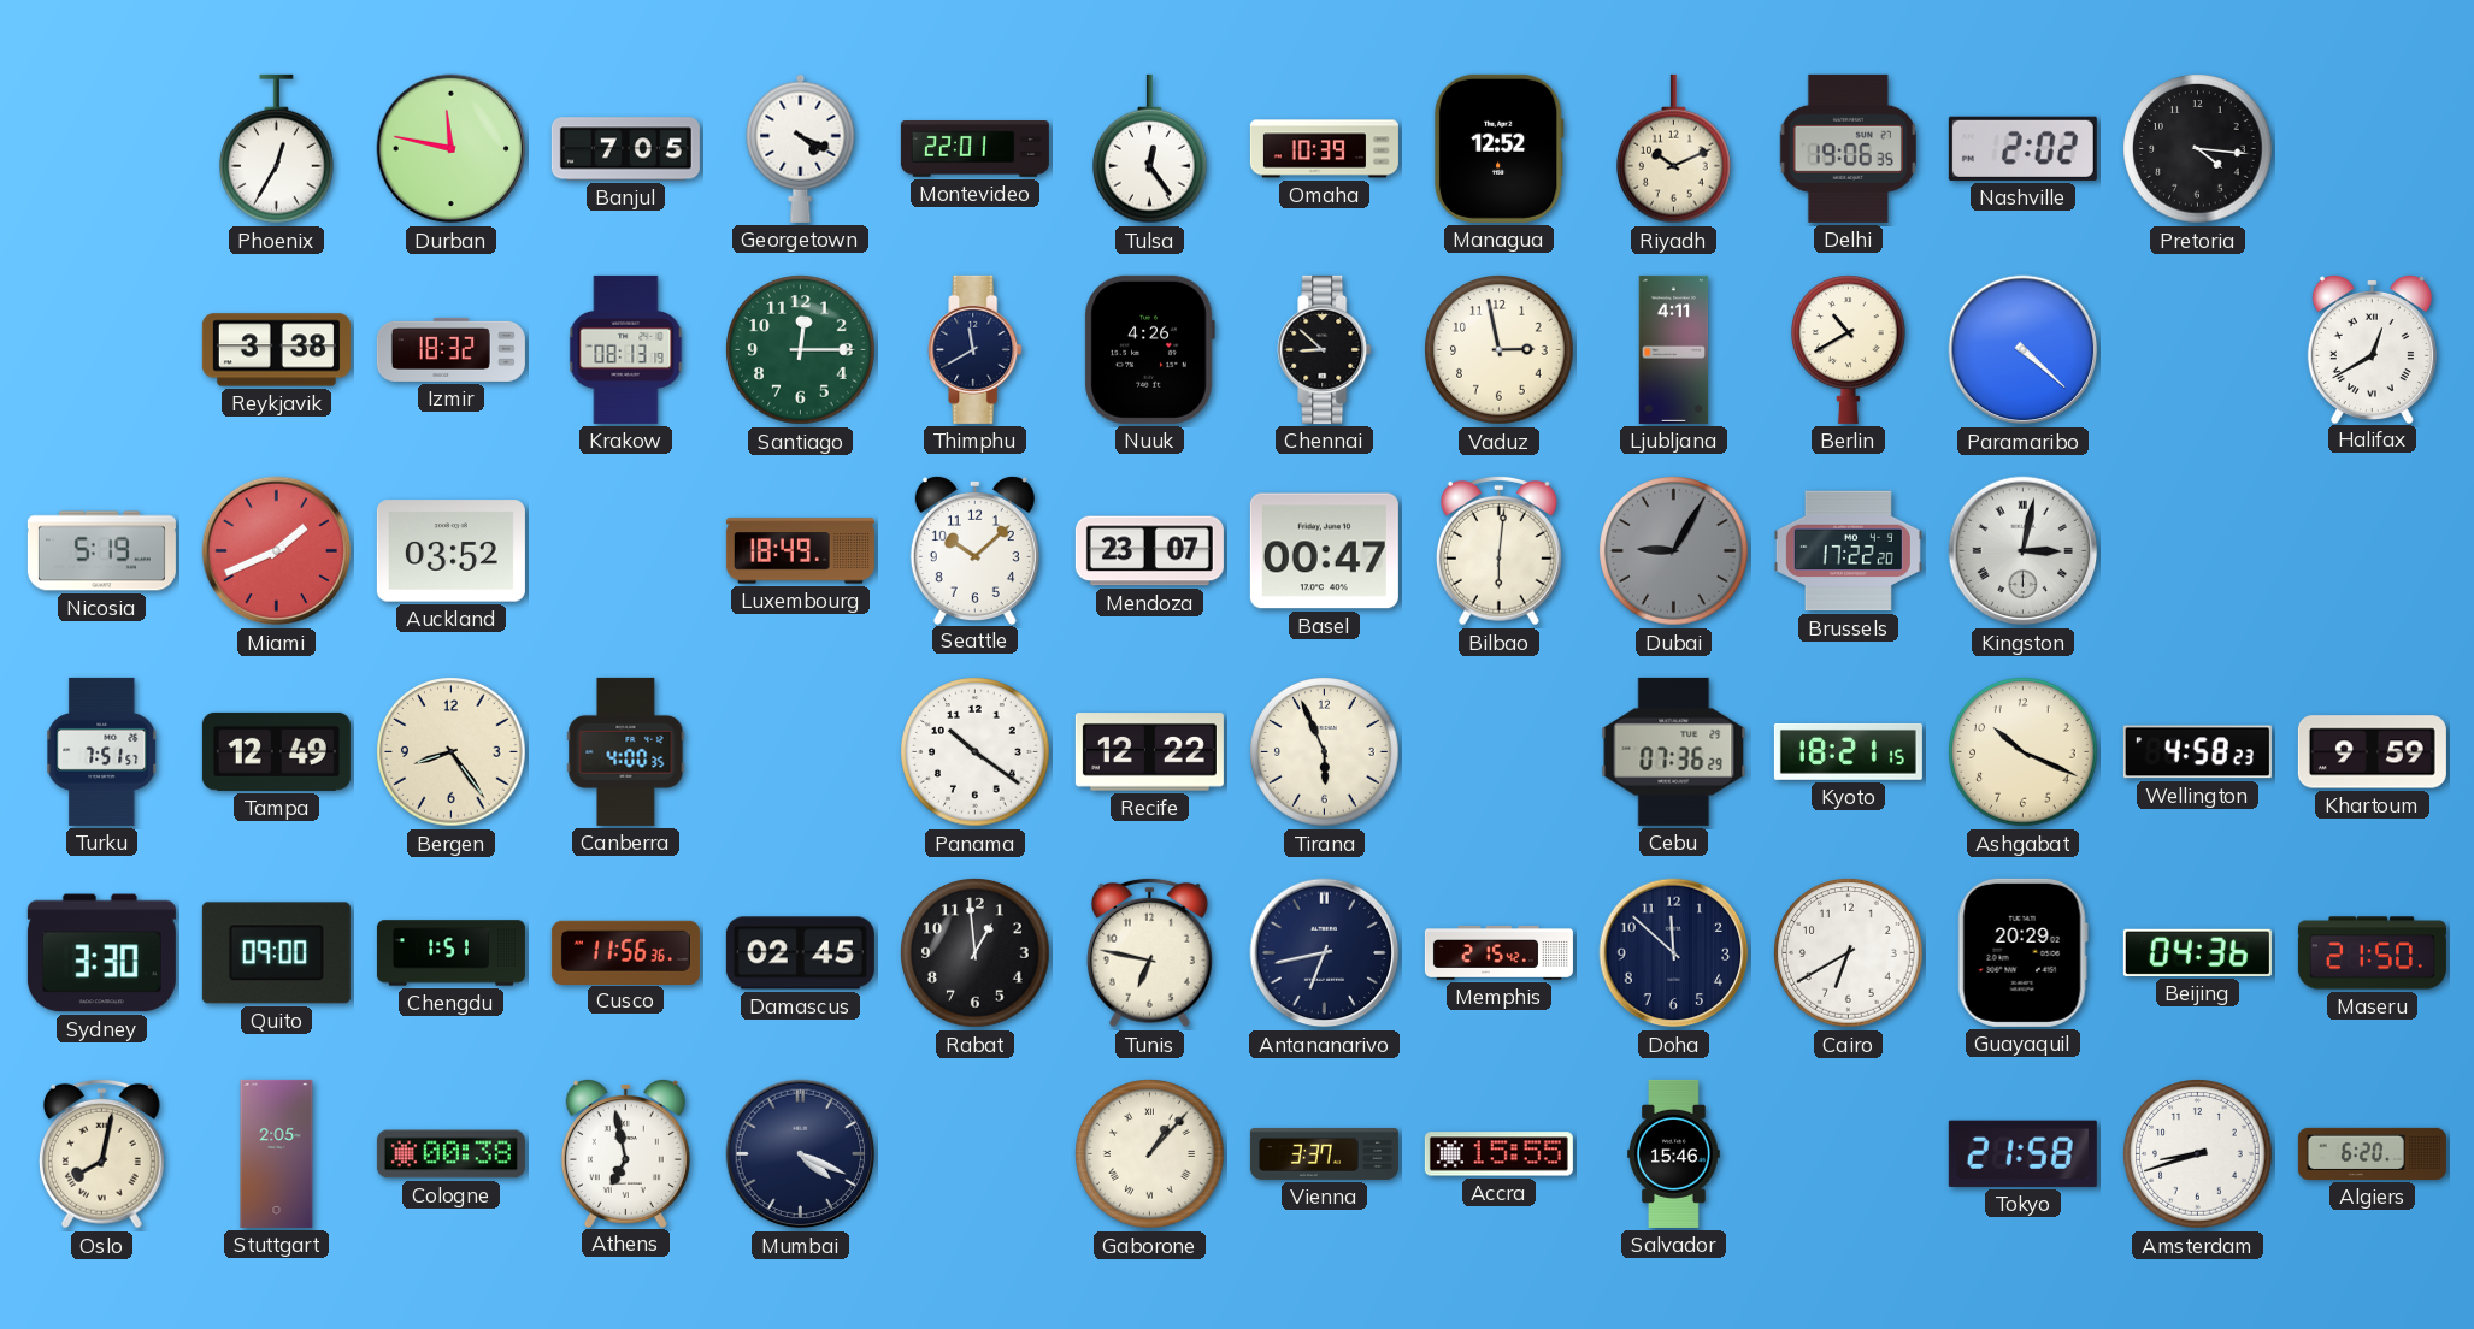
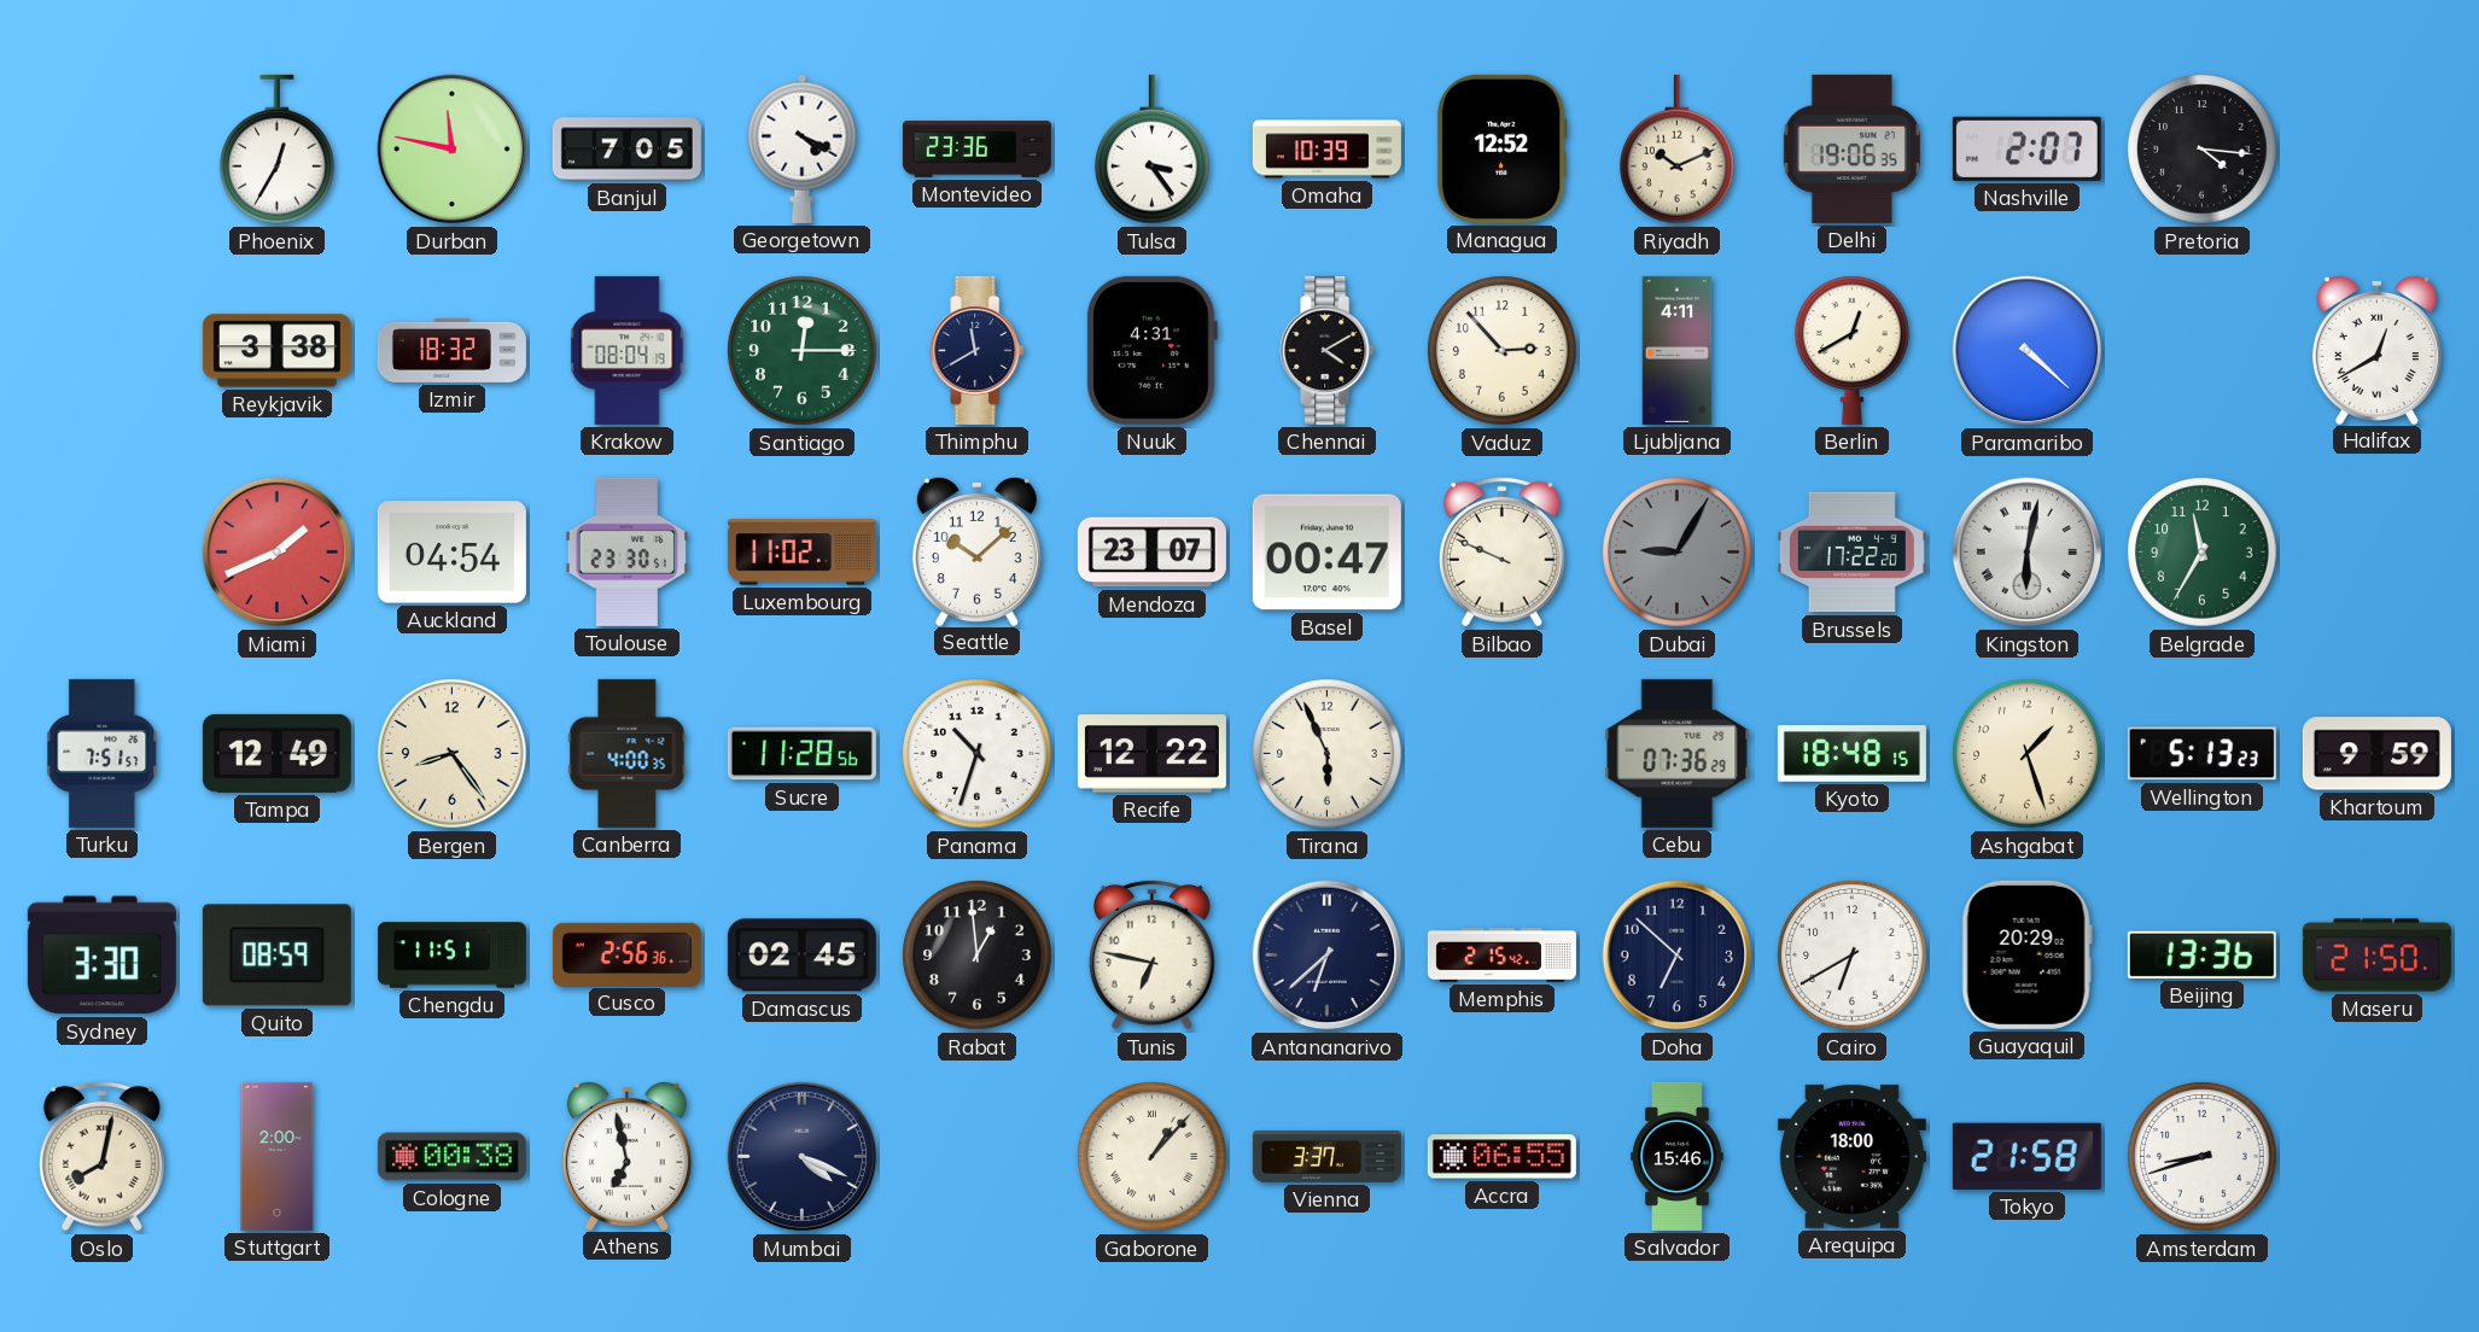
Montevideo: 22:01 -> 23:36
Tulsa: 12:24 -> 3:24
Nashville: 2:02 -> 2:07
Krakow: 08:13 -> 08:04
Nuuk: 4:26 -> 4:31
Chennai: 8:52 -> 4:10
Vaduz: 2:58 -> 2:53
Berlin: 10:40 -> 12:40
Nicosia: 5:19 -> none
Auckland: 03:52 -> 04:54
Toulouse: none -> 23:30
Luxembourg: 18:49 -> 11:02
Bilbao: 6:01 -> 9:49
Kingston: 3:02 -> 6:02
Belgrade: none -> 11:35
Sucre: none -> 11:28
Panama: 10:21 -> 10:33
Kyoto: 18:21 -> 18:48
Ashgabat: 10:19 -> 1:27
Wellington: 4:58 -> 5:13
Quito: 09:00 -> 08:59
Chengdu: 1:51 -> 11:51
Cusco: 11:56 -> 2:56
Antananarivo: 6:43 -> 6:38
Doha: 11:52 -> 6:52
Beijing: 04:36 -> 13:36
Stuttgart: 2:05 -> 2:00
Accra: 15:55 -> 06:55
Arequipa: none -> 18:00
Algiers: 6:20 -> none
